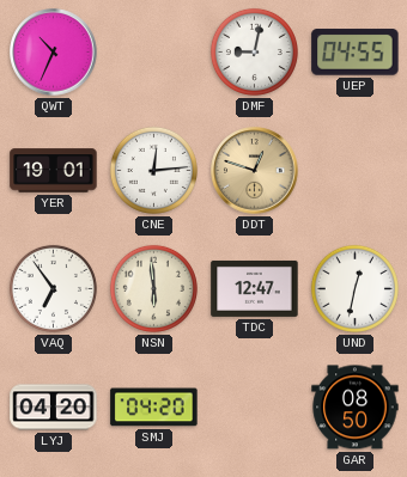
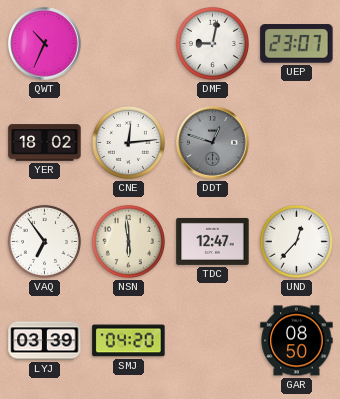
UEP: 04:55 -> 23:07
YER: 19:01 -> 18:02
DDT dial: champagne -> grey
UND: 12:32 -> 12:37
LYJ: 04:20 -> 03:39
